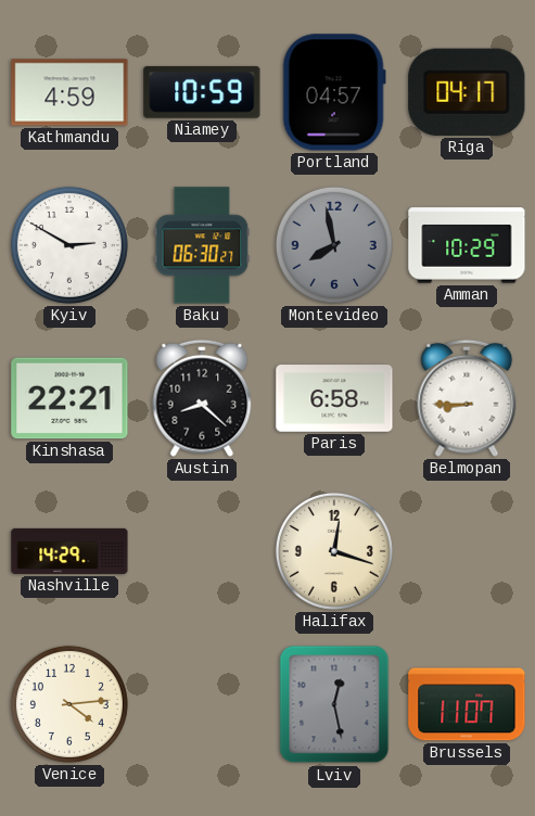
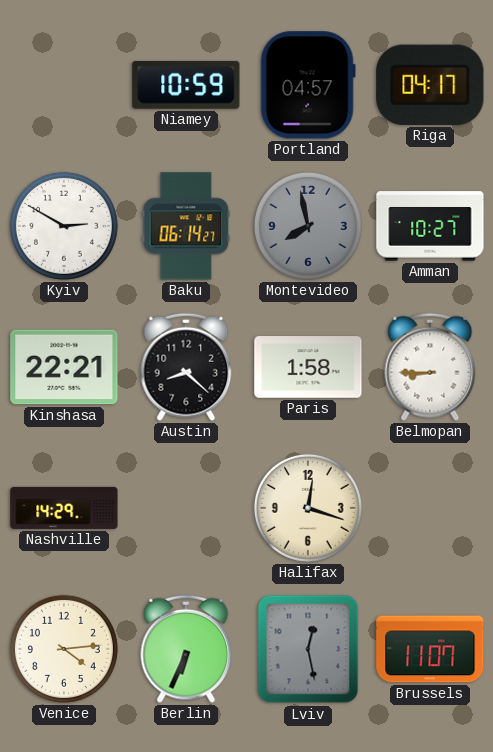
Kathmandu: 4:59 -> none
Baku: 06:30 -> 06:14
Amman: 10:29 -> 10:27
Paris: 6:58 -> 1:58
Berlin: none -> 6:34
